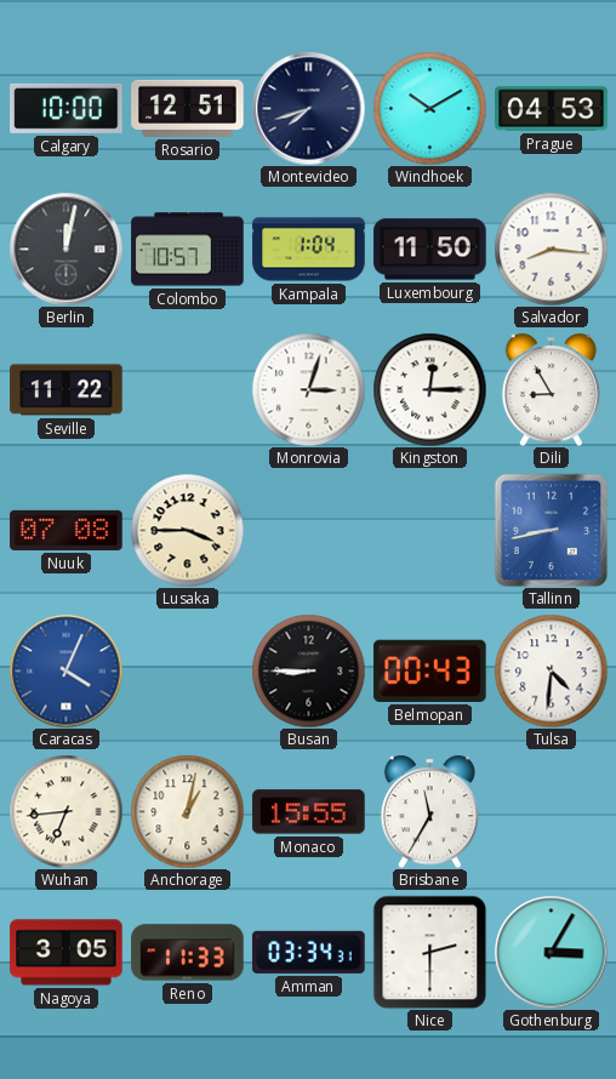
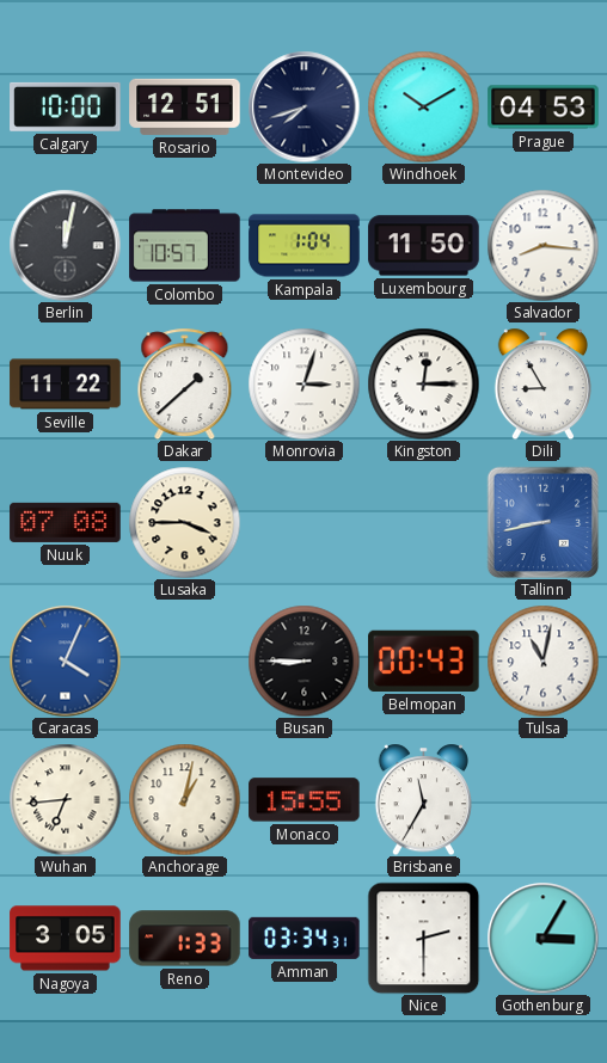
Dakar: none -> 1:38
Tulsa: 4:31 -> 11:02
Reno: 11:33 -> 1:33
